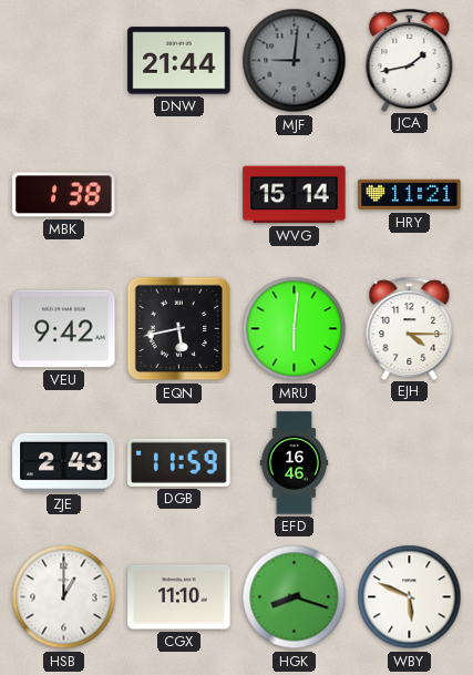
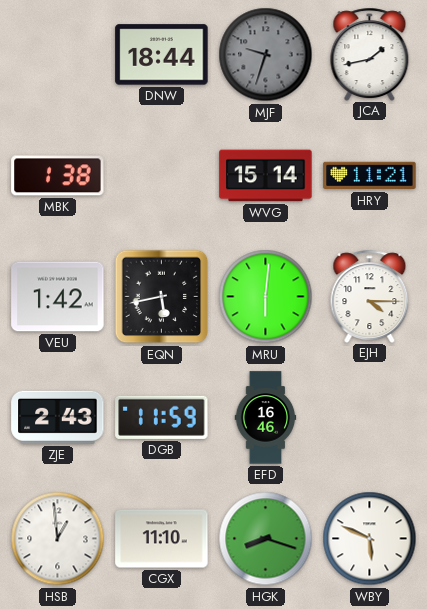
DNW: 21:44 -> 18:44
MJF: 9:01 -> 9:33
VEU: 9:42 -> 1:42
HSB: 1:00 -> 12:59
